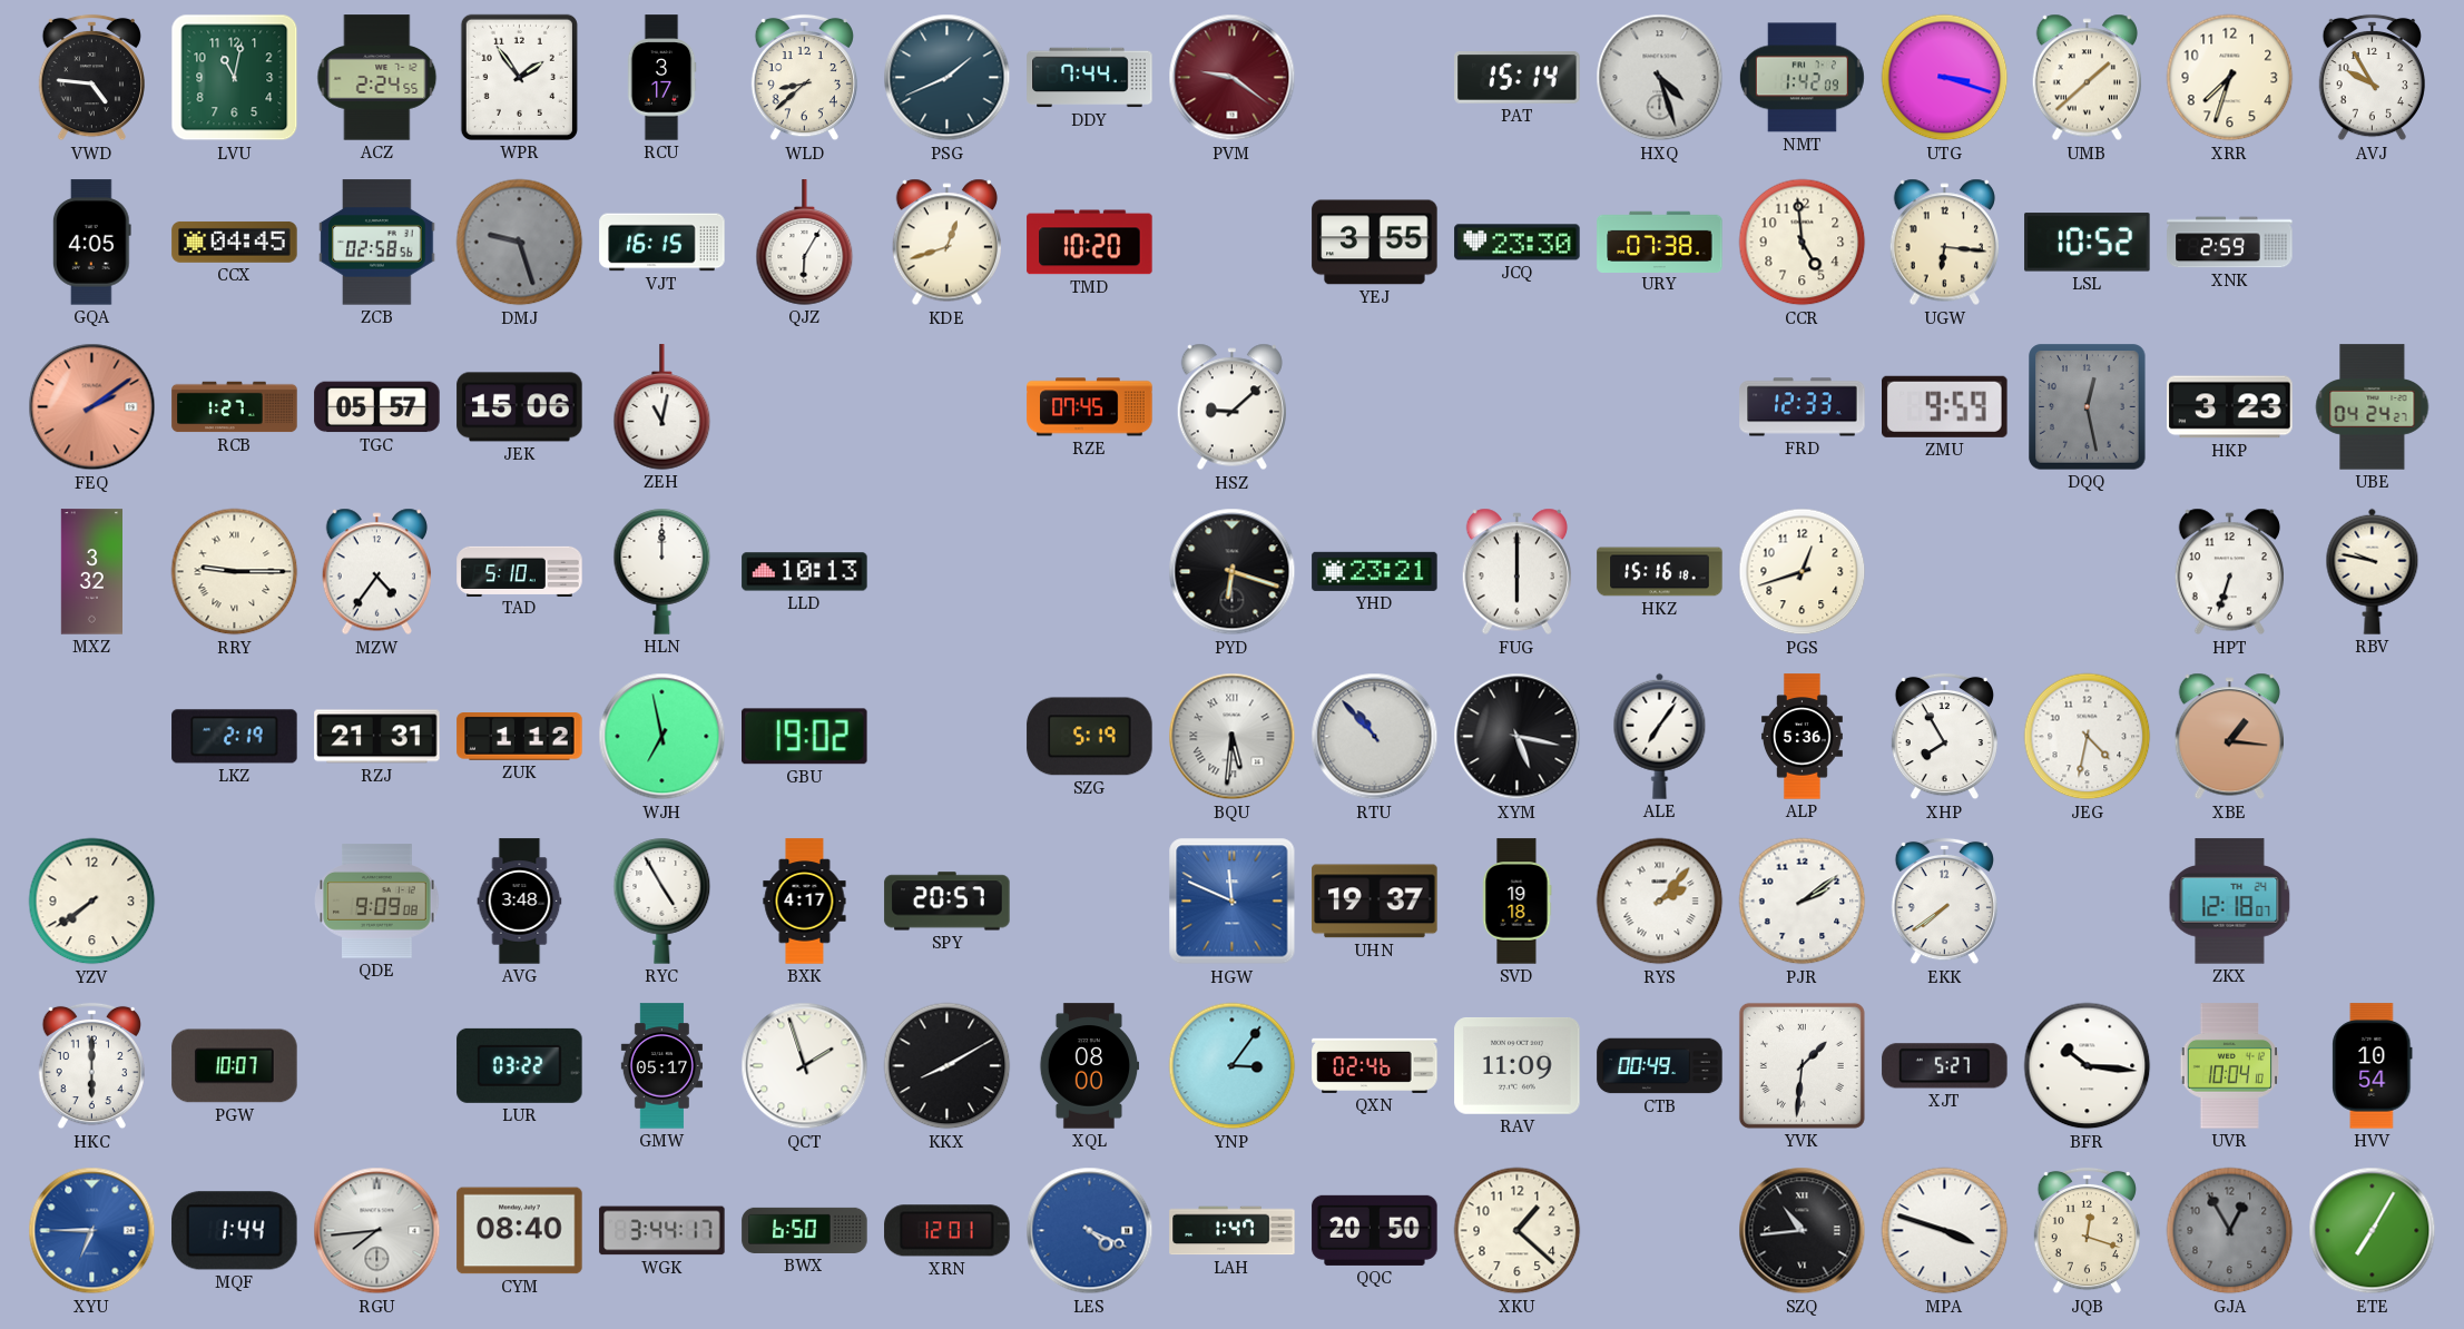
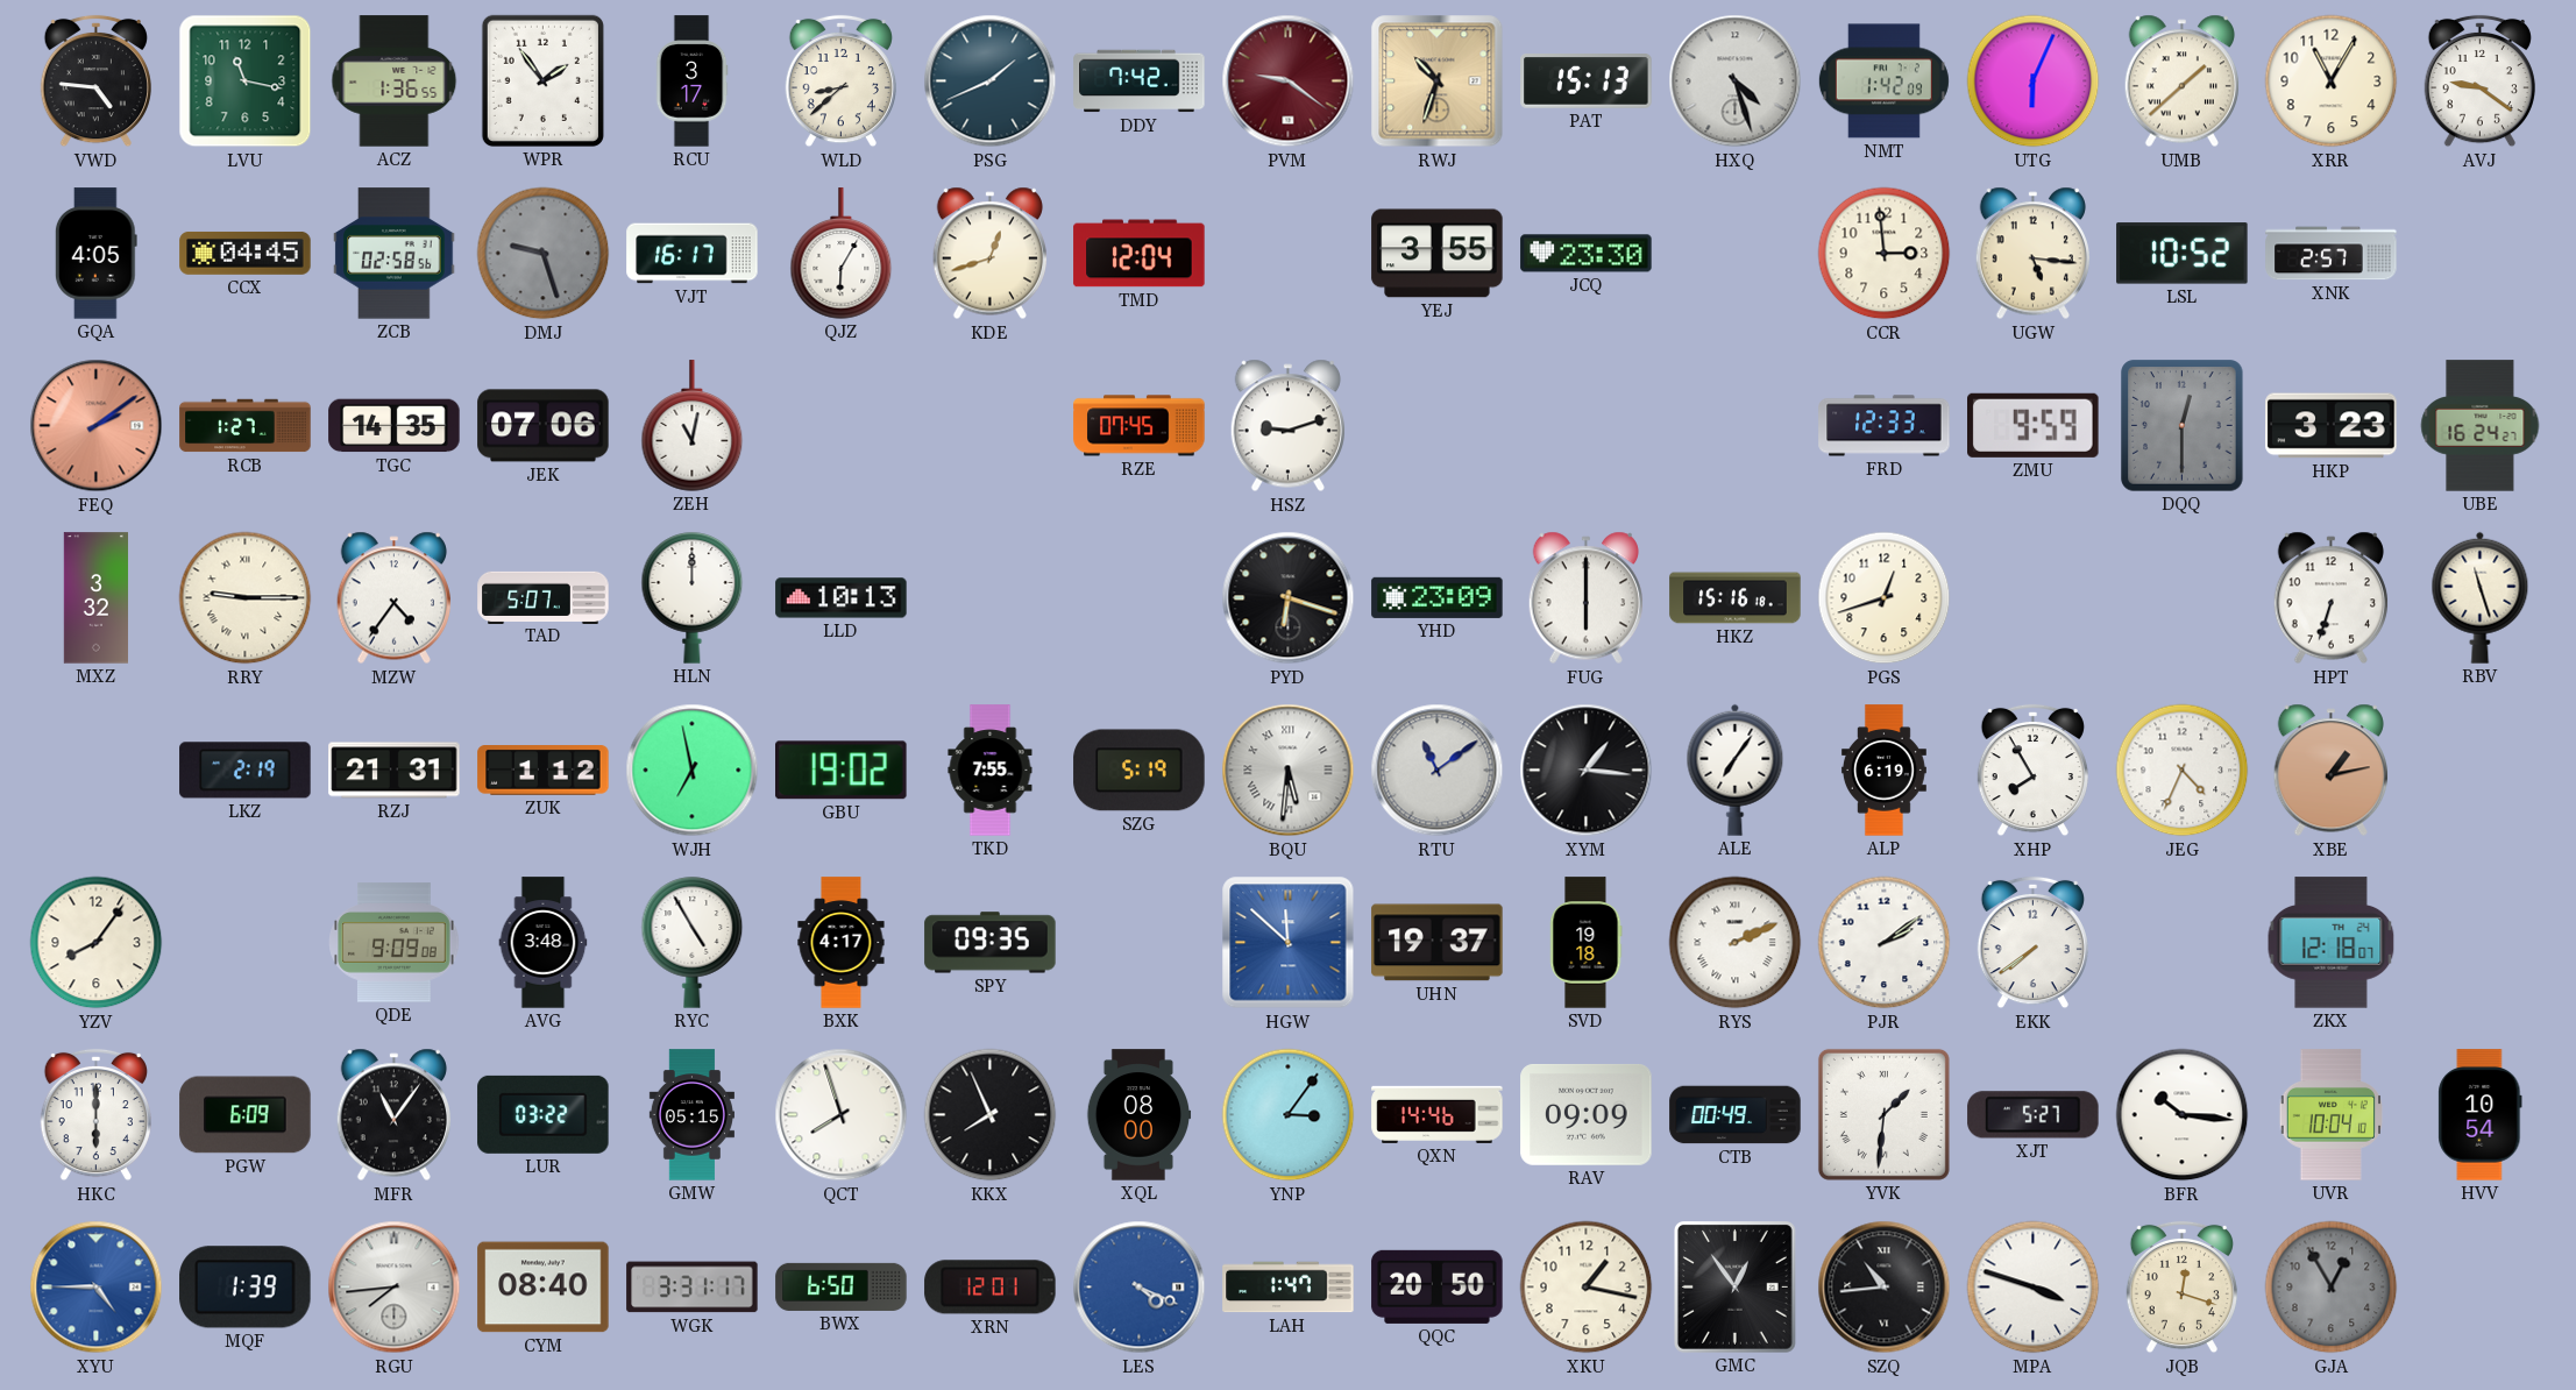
LVU: 11:02 -> 11:17
ACZ: 2:24 -> 1:36
DDY: 7:44 -> 7:42
RWJ: none -> 10:33
PAT: 15:14 -> 15:13
UTG: 3:18 -> 6:04
XRR: 7:33 -> 11:05
AVJ: 9:55 -> 9:21
VJT: 16:15 -> 16:17
TMD: 10:20 -> 12:04
URY: 07:38 -> none
CCR: 4:59 -> 2:59
UGW: 6:16 -> 5:16
XNK: 2:59 -> 2:57
TGC: 05:57 -> 14:35
JEK: 15:06 -> 07:06
HSZ: 9:08 -> 9:12
DQQ: 12:28 -> 12:30
UBE: 04:24 -> 16:24
TAD: 5:10 -> 5:07
YHD: 23:21 -> 23:09
RBV: 9:47 -> 11:27
TKD: none -> 7:55
RTU: 10:53 -> 11:09
XYM: 5:17 -> 1:16
ALP: 5:36 -> 6:19
JEG: 4:32 -> 4:34
XBE: 1:16 -> 1:13
YZV: 7:39 -> 8:06
SPY: 20:57 -> 09:35
HGW: 11:49 -> 11:52
RYS: 2:07 -> 2:11
PGW: 10:07 -> 6:09
MFR: none -> 11:06
GMW: 05:17 -> 05:15
QCT: 1:57 -> 7:57
KKX: 8:10 -> 7:56
QXN: 02:46 -> 14:46
RAV: 11:09 -> 09:09
XYU: 6:45 -> 4:45
MQF: 1:44 -> 1:39
WGK: 3:44 -> 3:31
XKU: 1:22 -> 1:17
GMC: none -> 12:54
ETE: 7:05 -> none
